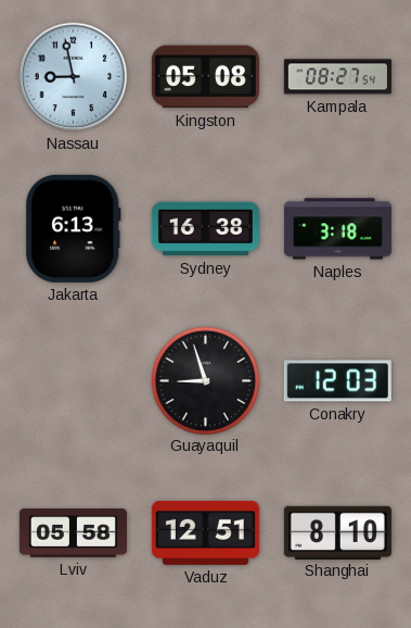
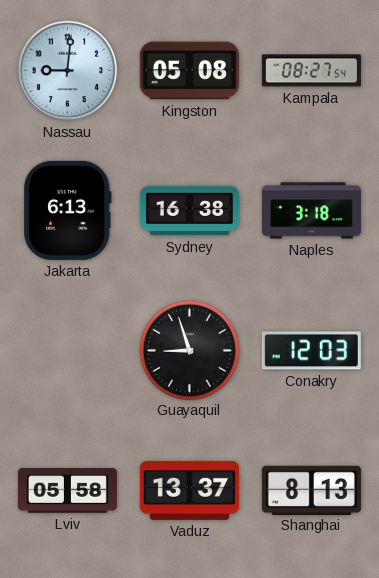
Nassau: 8:58 -> 9:01
Vaduz: 12:51 -> 13:37
Shanghai: 8:10 -> 8:13
